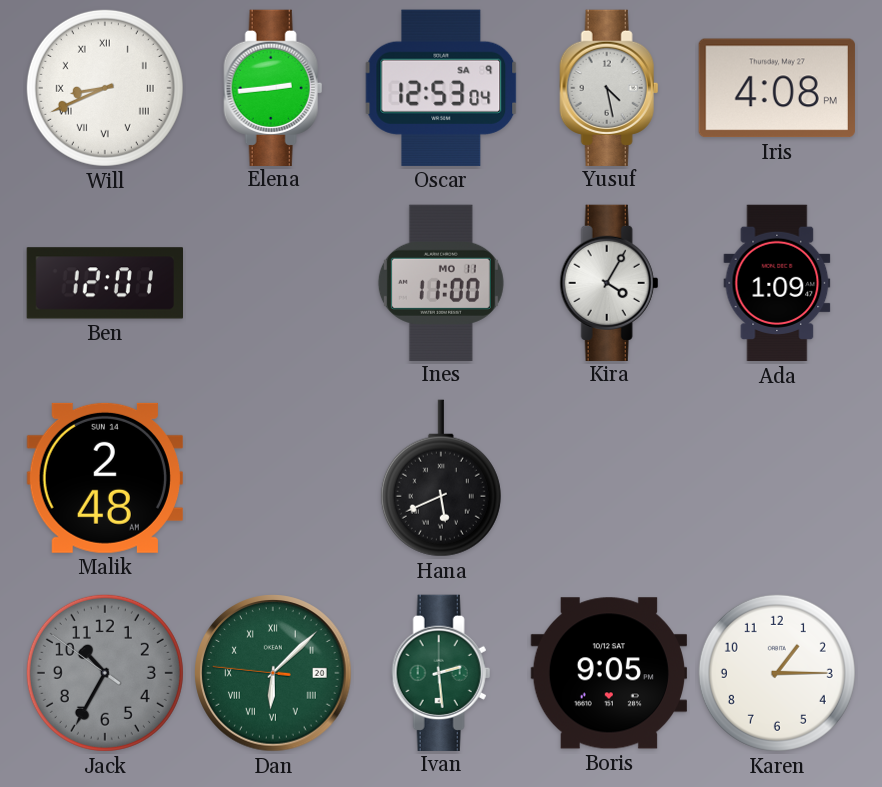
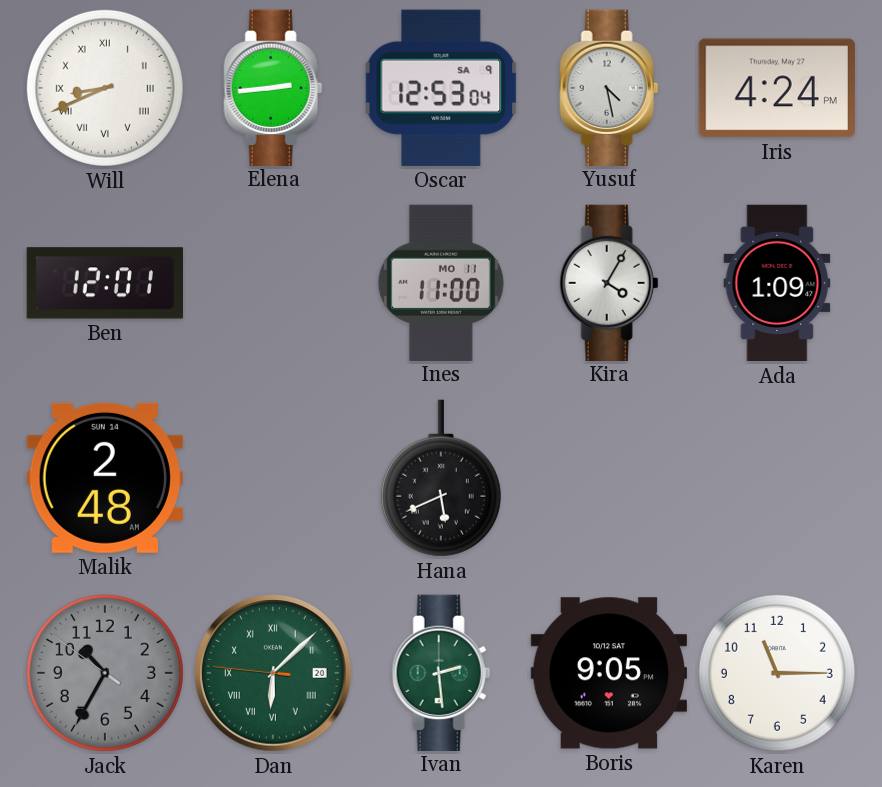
Iris: 4:08 -> 4:24
Karen: 1:15 -> 11:15
